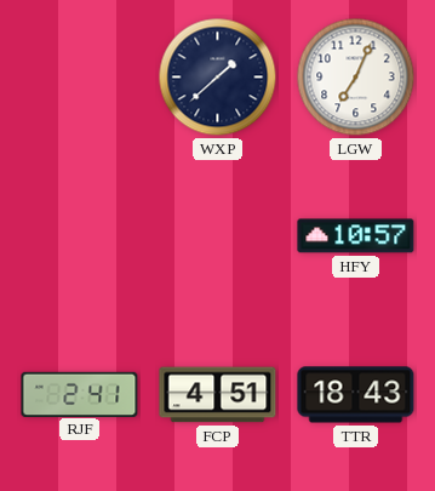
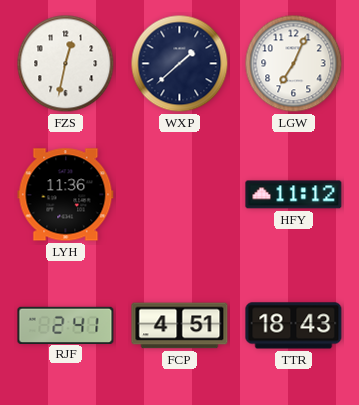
FZS: none -> 12:32
LYH: none -> 11:36
HFY: 10:57 -> 11:12
